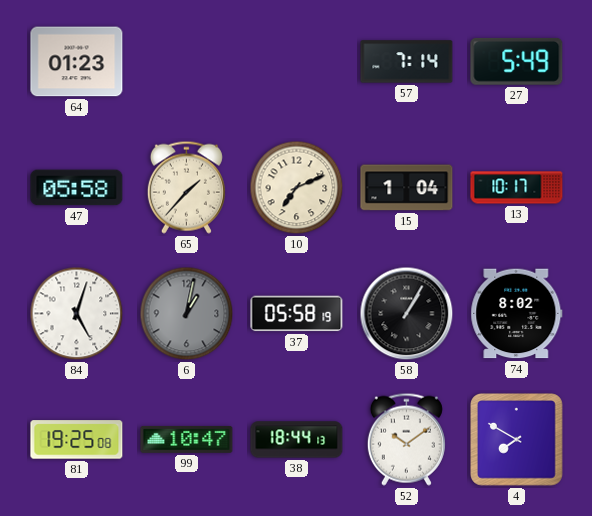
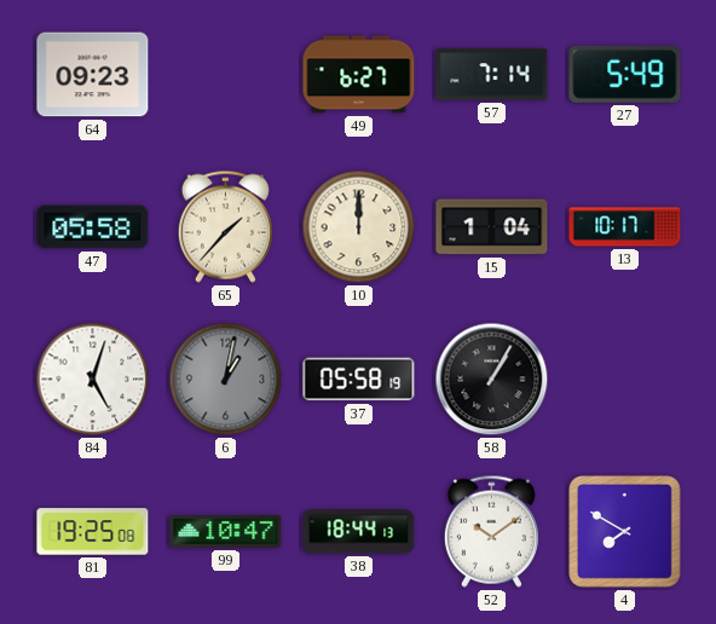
64: 01:23 -> 09:23
49: none -> 6:27
10: 7:11 -> 12:00
74: 8:02 -> none
